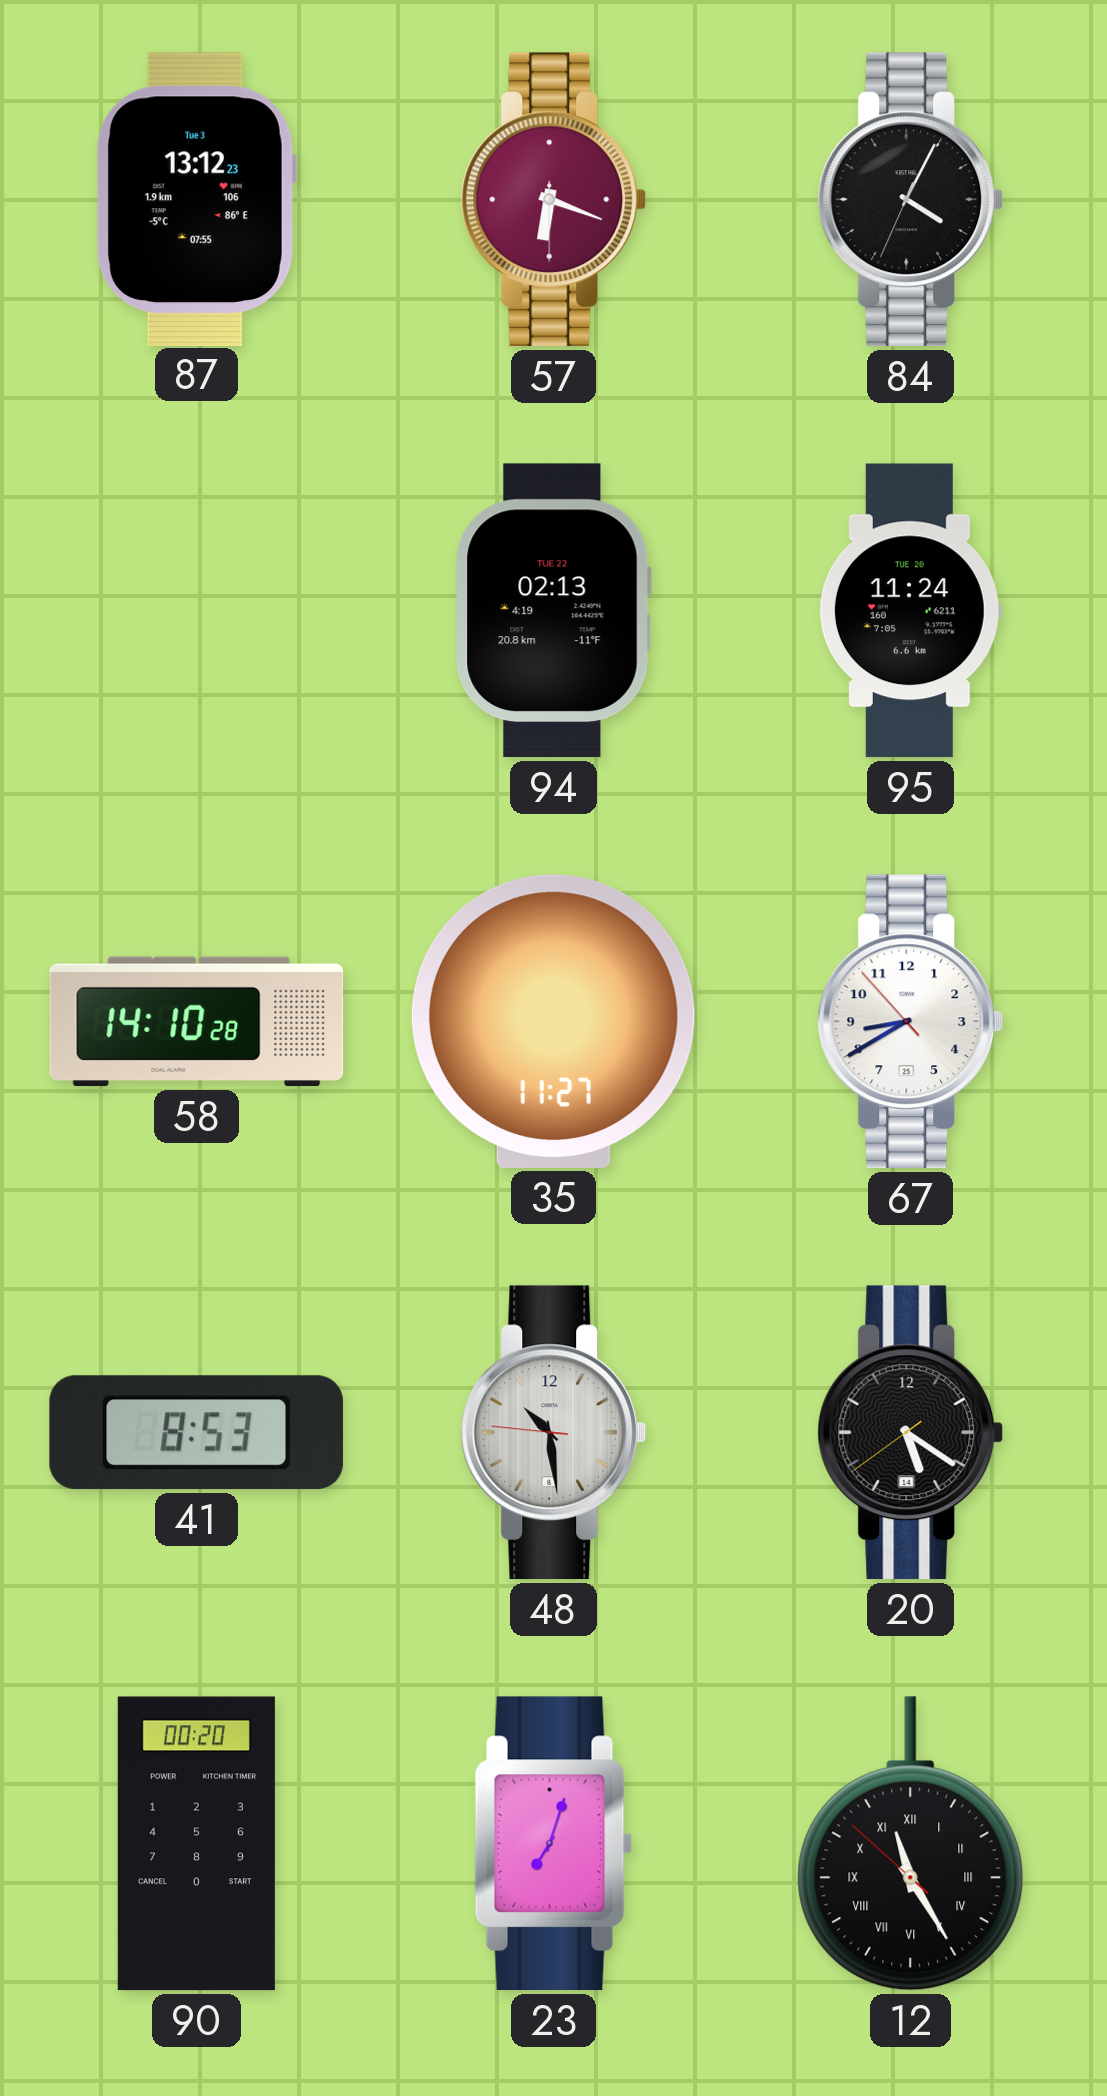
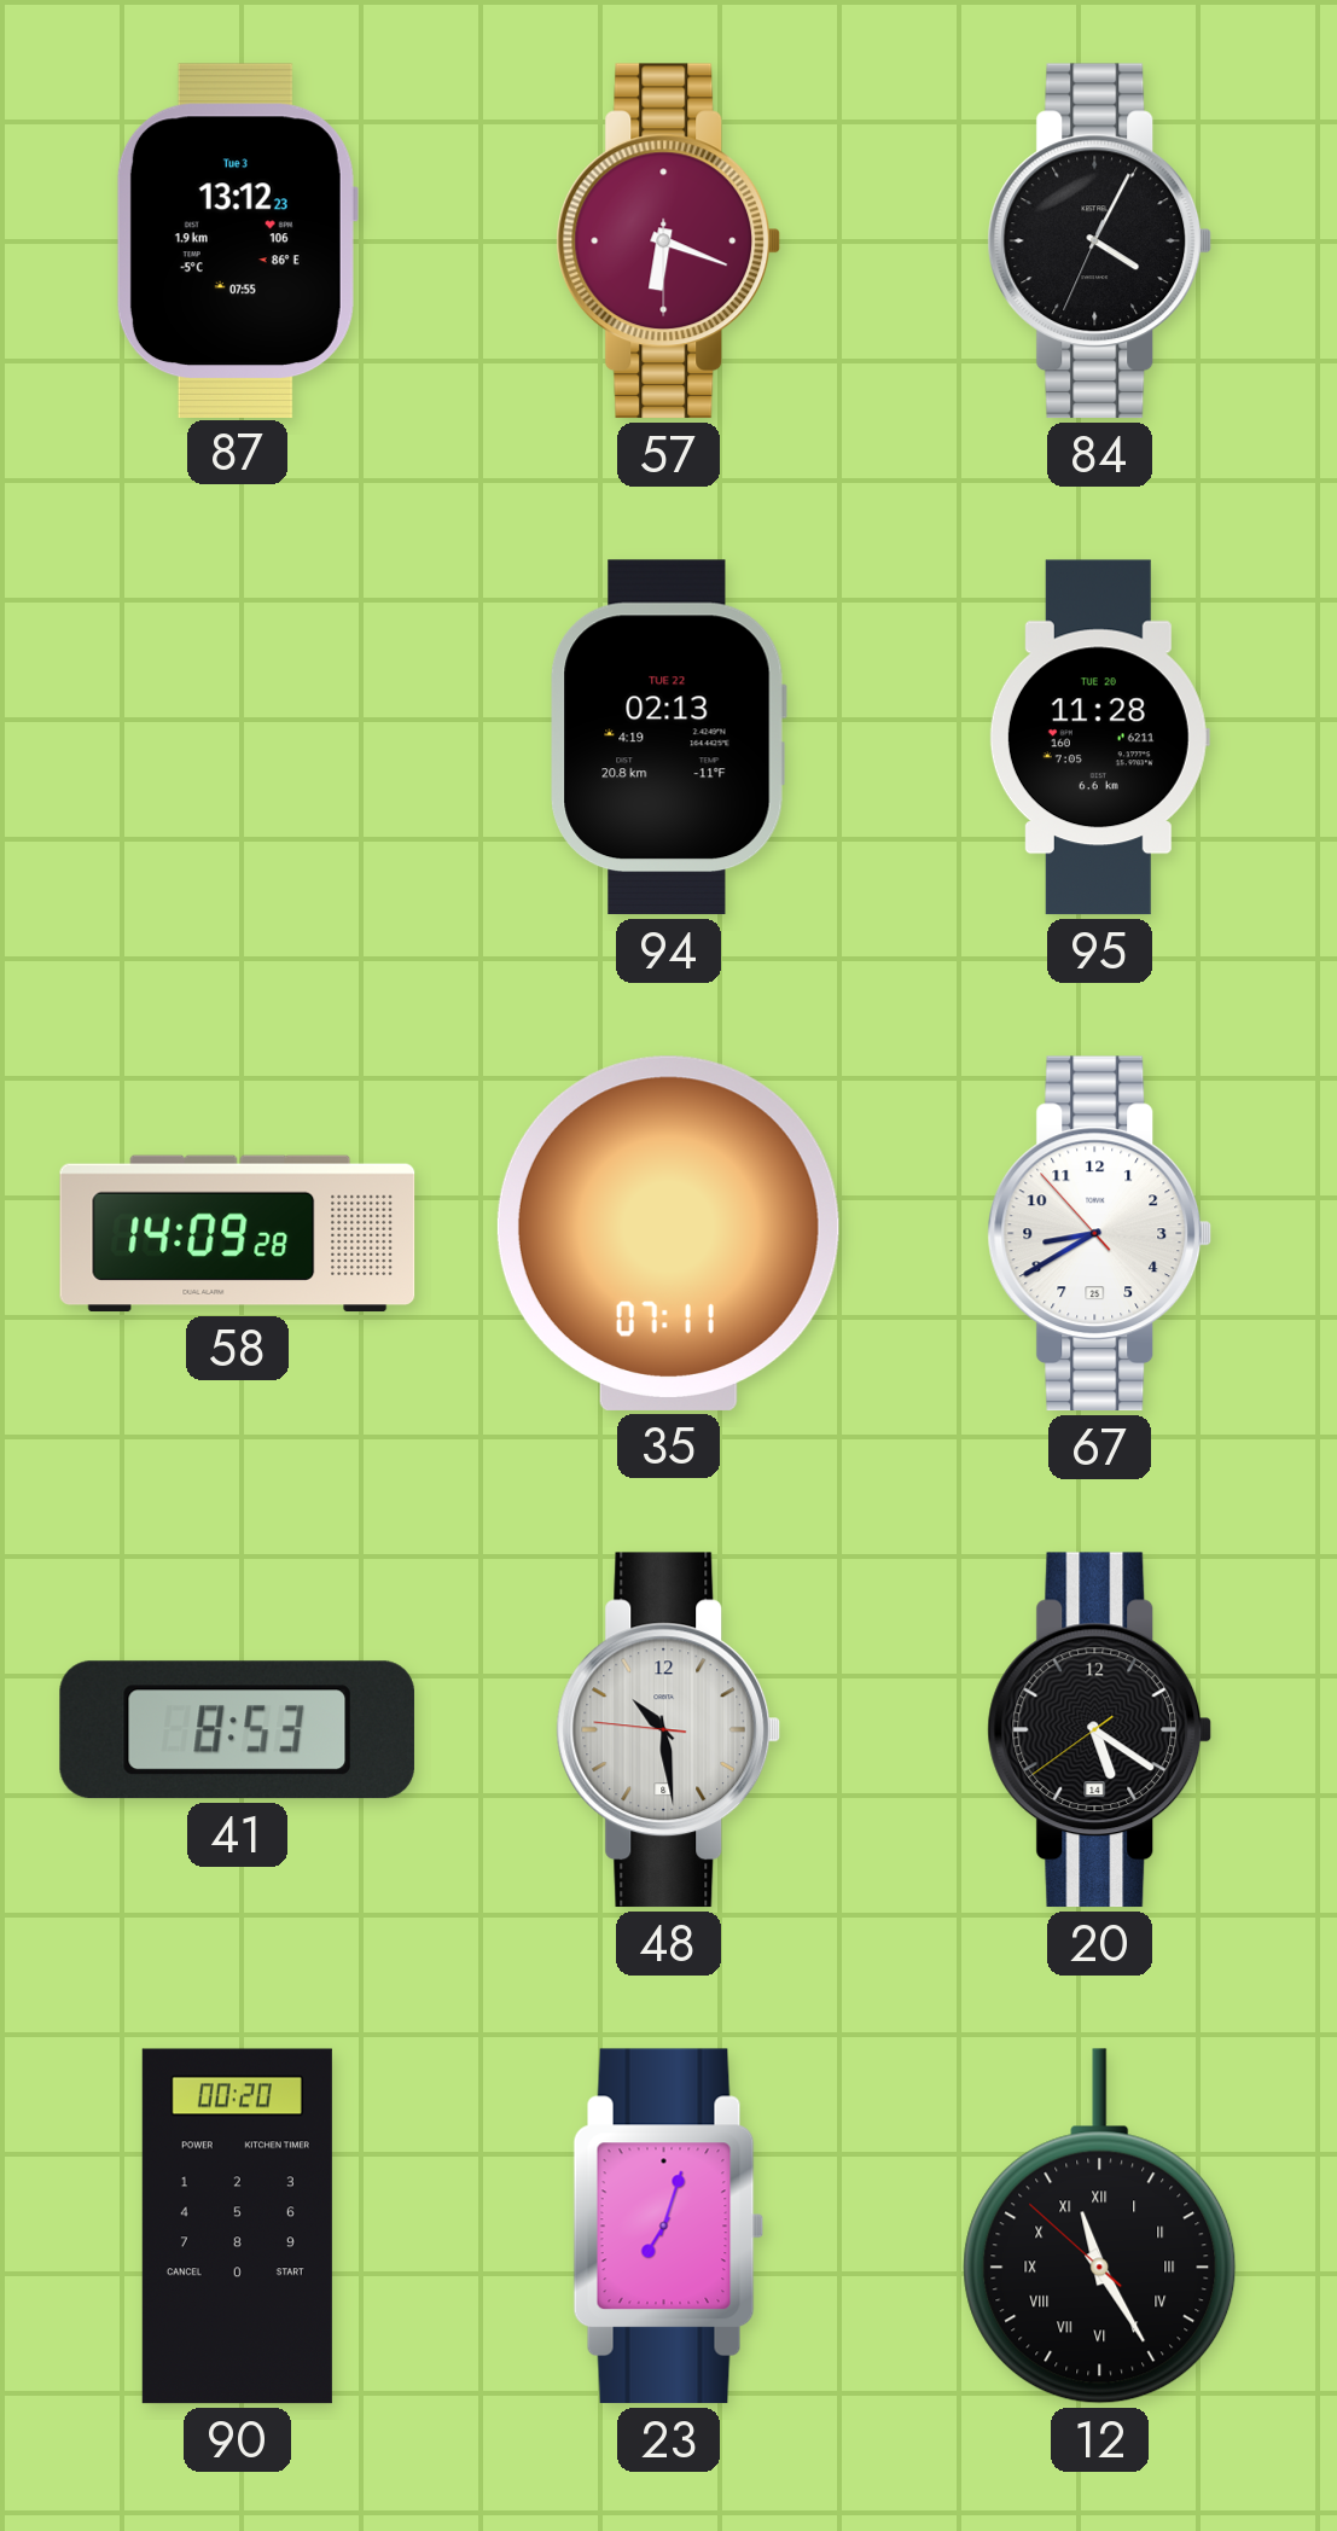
95: 11:24 -> 11:28
58: 14:10 -> 14:09
35: 11:27 -> 07:11
